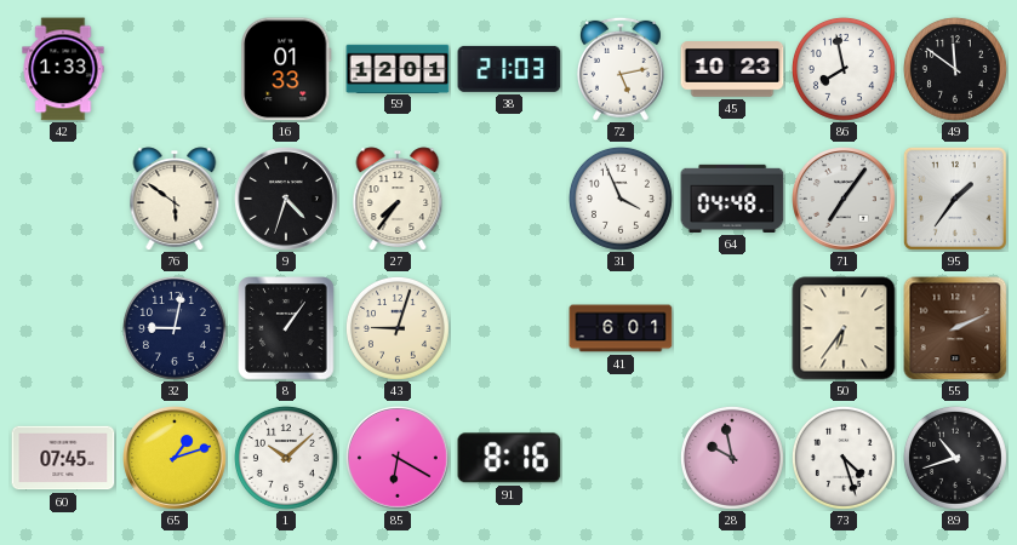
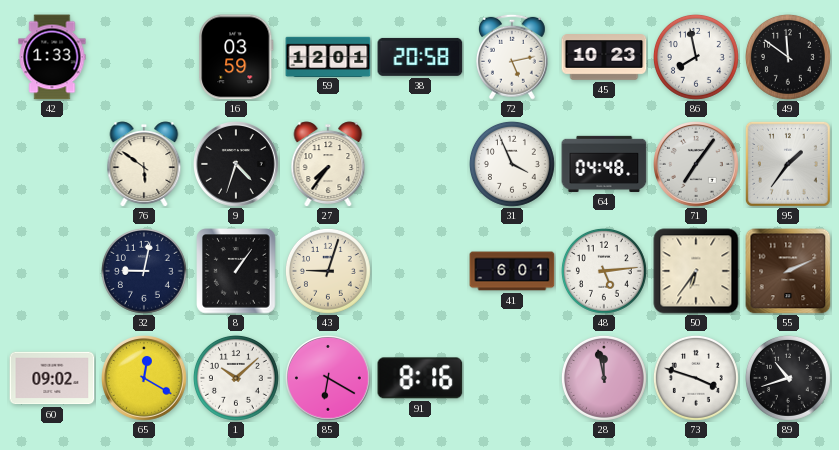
16: 01:33 -> 03:59
38: 21:03 -> 20:58
48: none -> 5:14
60: 07:45 -> 09:02
65: 1:12 -> 12:20
28: 9:58 -> 11:58
73: 4:27 -> 3:48
